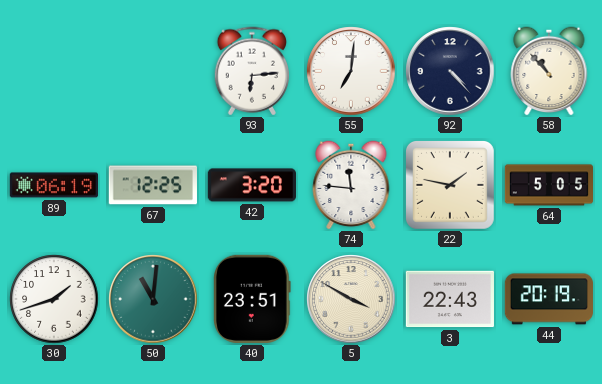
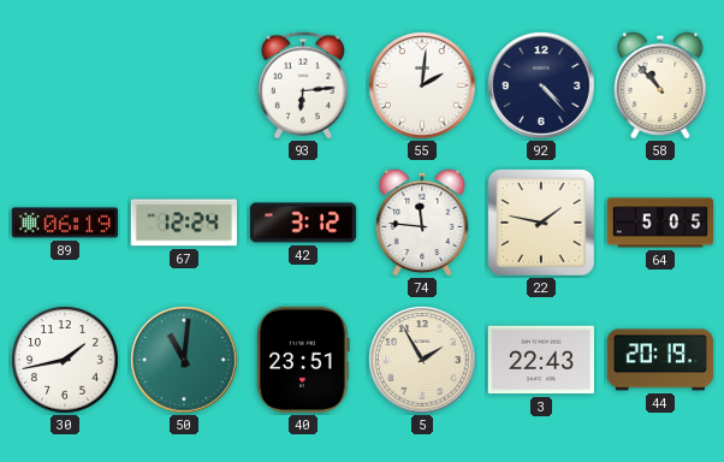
55: 7:01 -> 2:01
67: 12:25 -> 12:24
42: 3:20 -> 3:12
30: 1:42 -> 1:43
5: 3:50 -> 1:55
